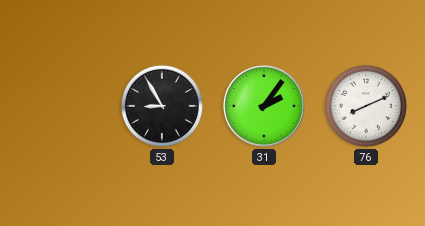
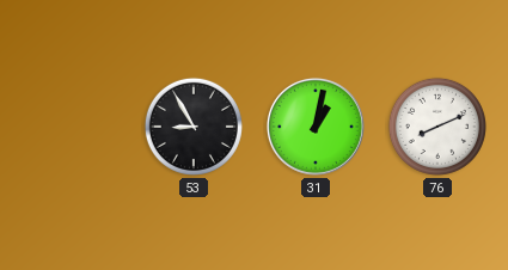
31: 2:06 -> 1:02
